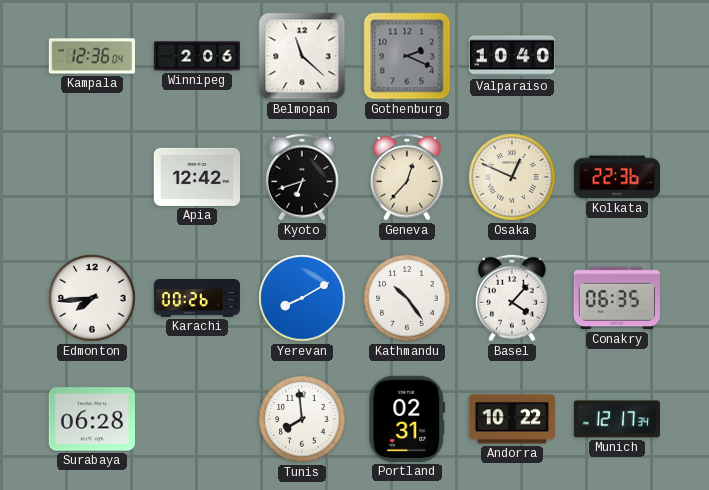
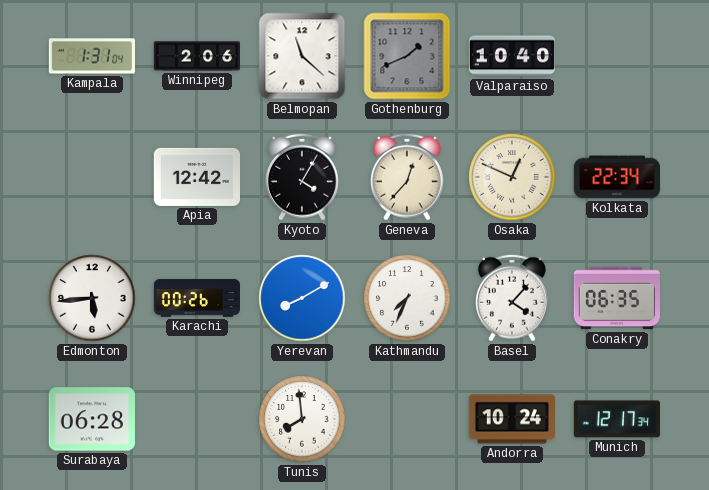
Kampala: 12:36 -> 1:31
Gothenburg: 2:19 -> 1:41
Kyoto: 6:42 -> 4:05
Kolkata: 22:36 -> 22:34
Edmonton: 7:44 -> 5:44
Kathmandu: 10:24 -> 7:34
Portland: 02:31 -> none
Andorra: 10:22 -> 10:24
